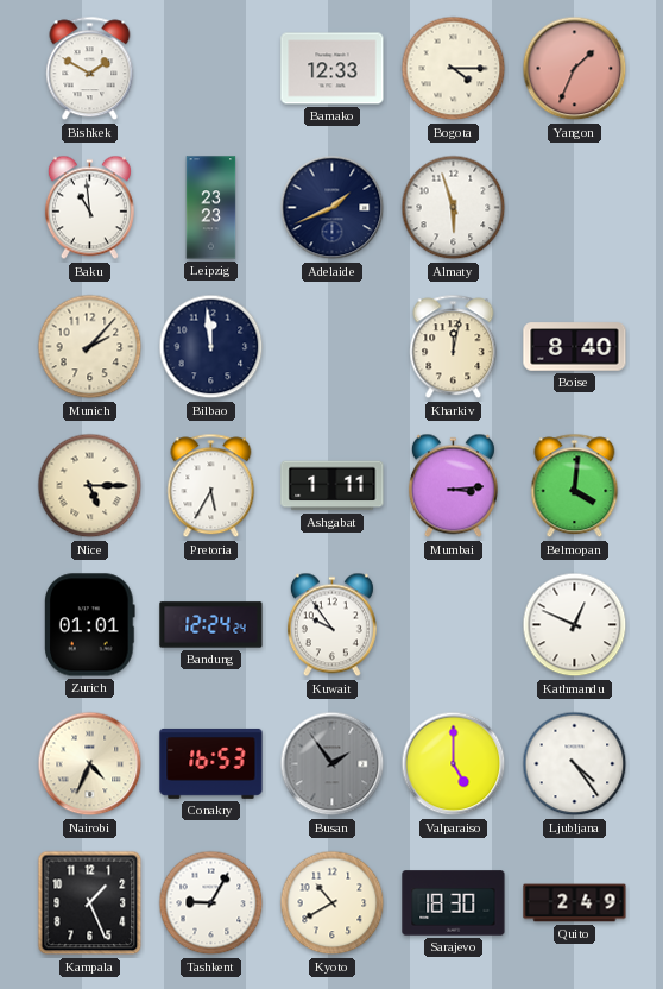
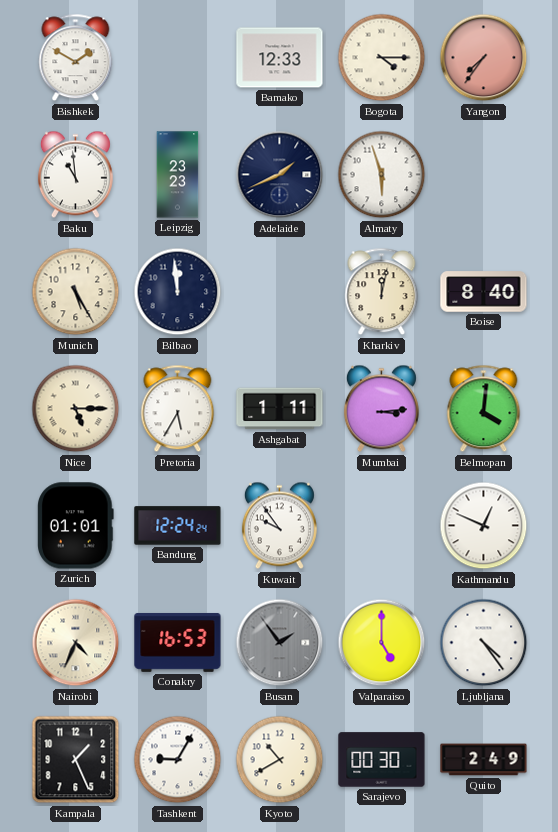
Yangon: 1:34 -> 7:36
Munich: 2:07 -> 5:25
Sarajevo: 18:30 -> 00:30
